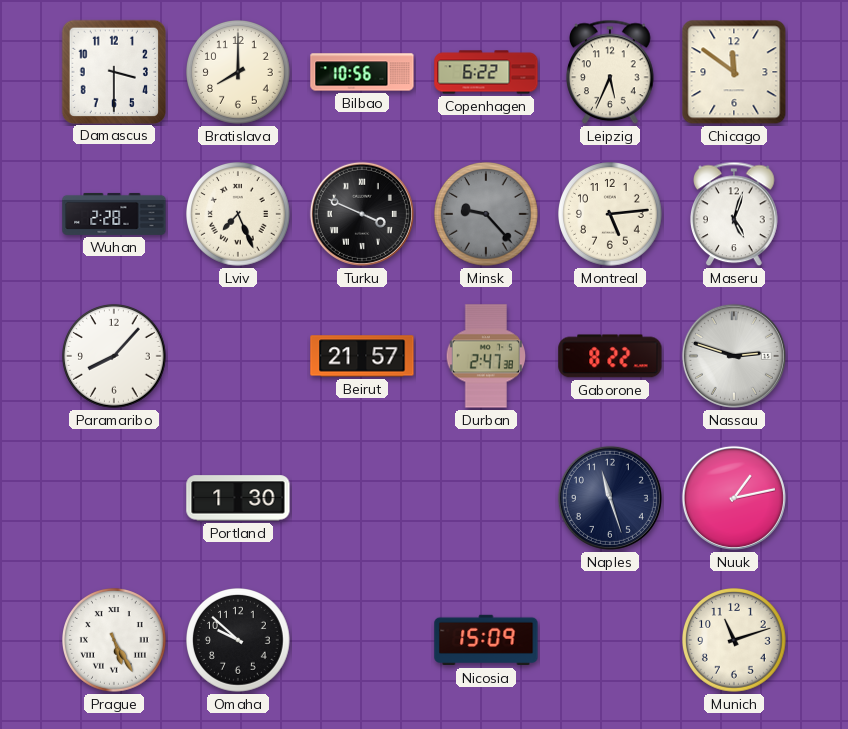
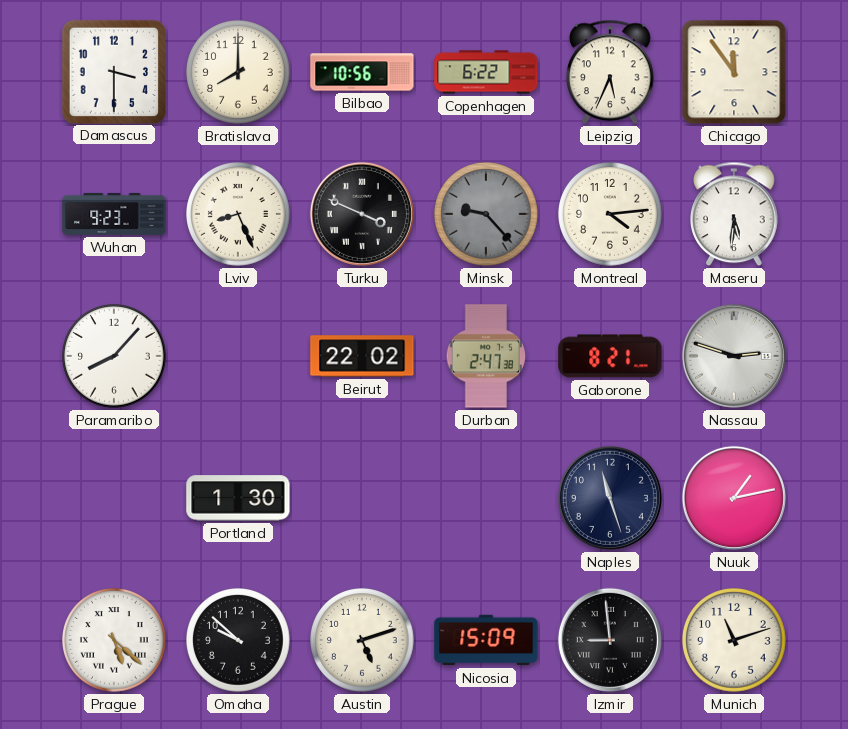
Chicago: 11:51 -> 11:54
Wuhan: 2:28 -> 9:23
Lviv: 7:26 -> 8:26
Montreal: 5:14 -> 4:14
Maseru: 5:03 -> 5:31
Beirut: 21:57 -> 22:02
Gaborone: 8:22 -> 8:21
Prague: 5:25 -> 5:22
Austin: none -> 5:12
Izmir: none -> 8:59
